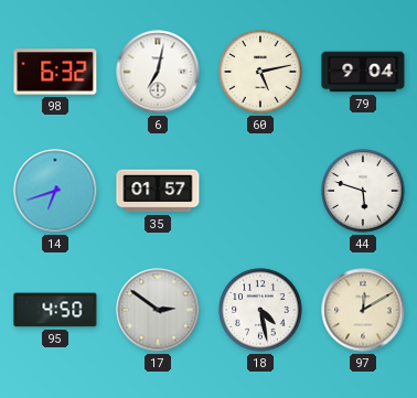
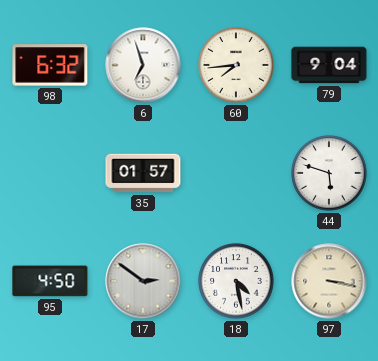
6: 7:02 -> 6:57
60: 5:13 -> 7:44
14: 6:42 -> none
97: 12:10 -> 3:17
